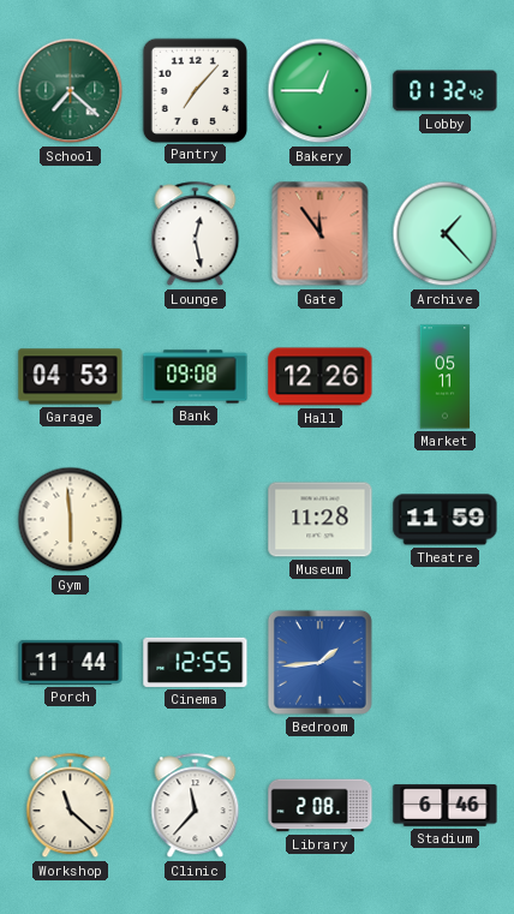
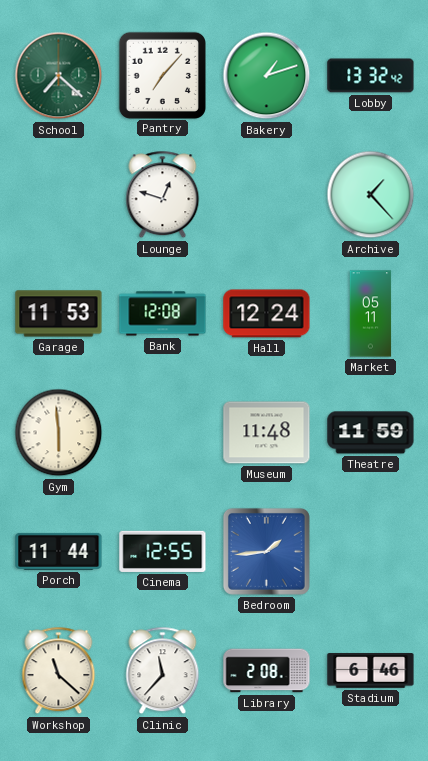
Bakery: 12:45 -> 1:12
Lobby: 01:32 -> 13:32
Lounge: 12:28 -> 12:48
Gate: 11:54 -> none
Garage: 04:53 -> 11:53
Bank: 09:08 -> 12:08
Hall: 12:26 -> 12:24
Museum: 11:28 -> 11:48
